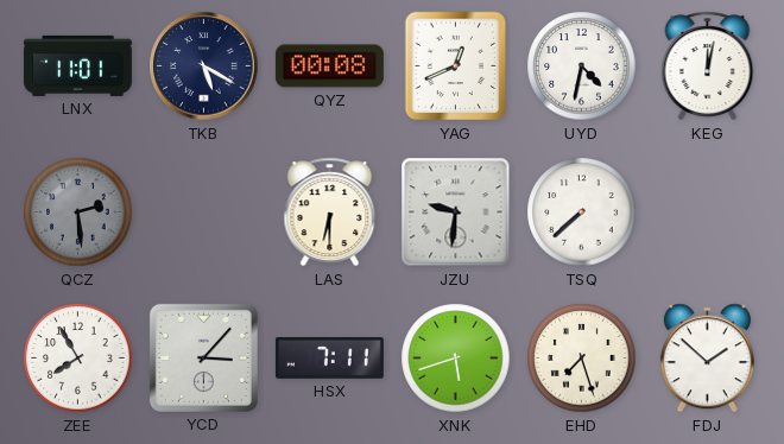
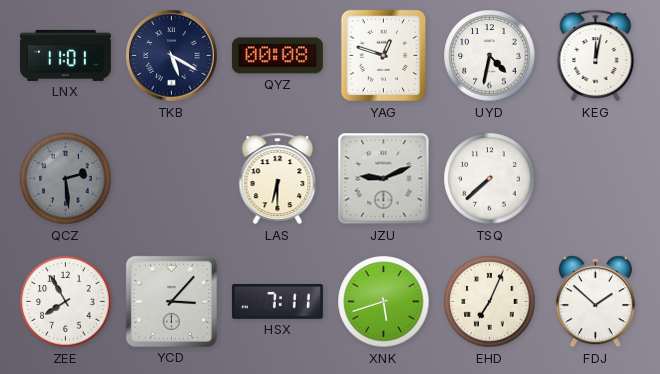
YAG: 12:41 -> 12:48
JZU: 9:31 -> 9:11
EHD: 7:27 -> 7:04
